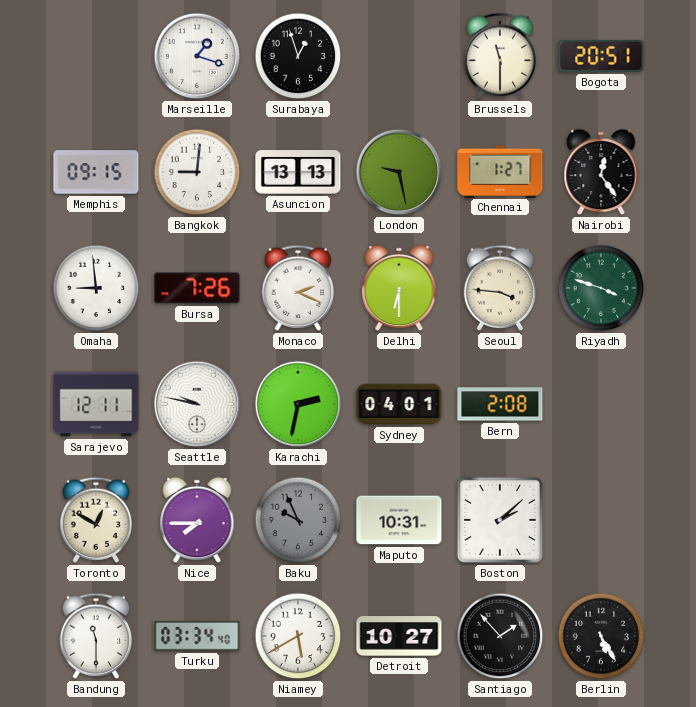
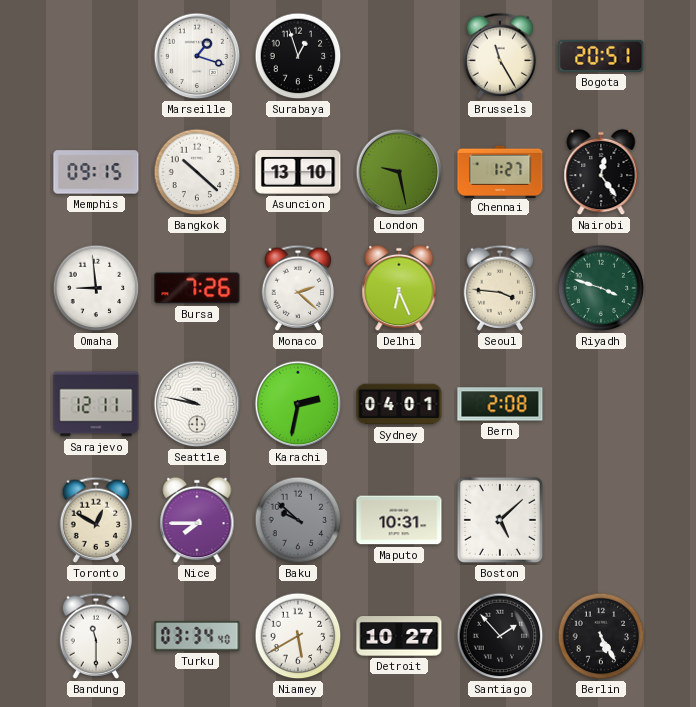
Brussels: 11:30 -> 11:25
Bangkok: 9:01 -> 10:22
Asuncion: 13:13 -> 13:10
Monaco: 2:19 -> 2:22
Delhi: 6:30 -> 6:26
Baku: 9:56 -> 9:52
Boston: 2:08 -> 5:08
